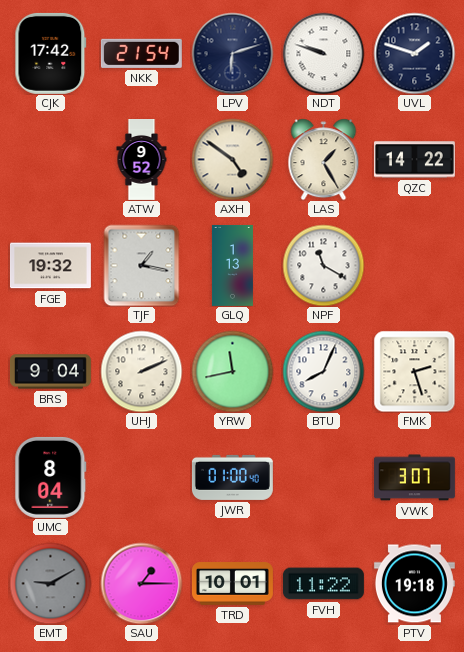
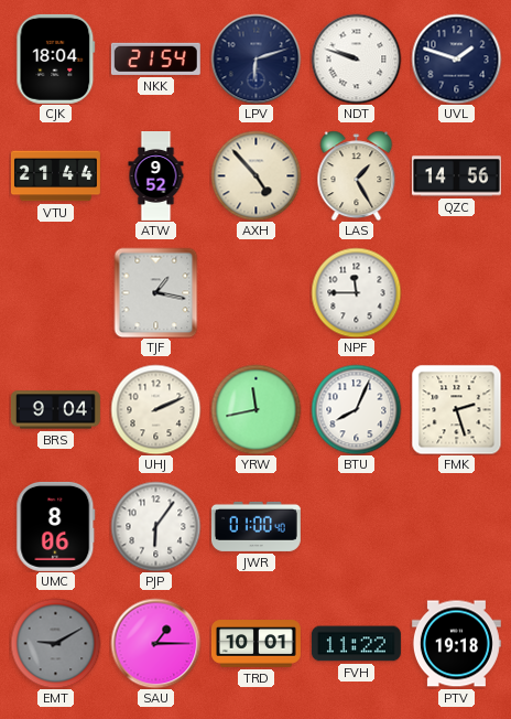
CJK: 17:42 -> 18:04
VTU: none -> 21:44
AXH: 4:51 -> 4:53
QZC: 14:22 -> 14:56
FGE: 19:32 -> none
GLQ: 1:13 -> none
NPF: 11:20 -> 11:45
UMC: 8:04 -> 8:06
PJP: none -> 6:06
VWK: 3:07 -> none
